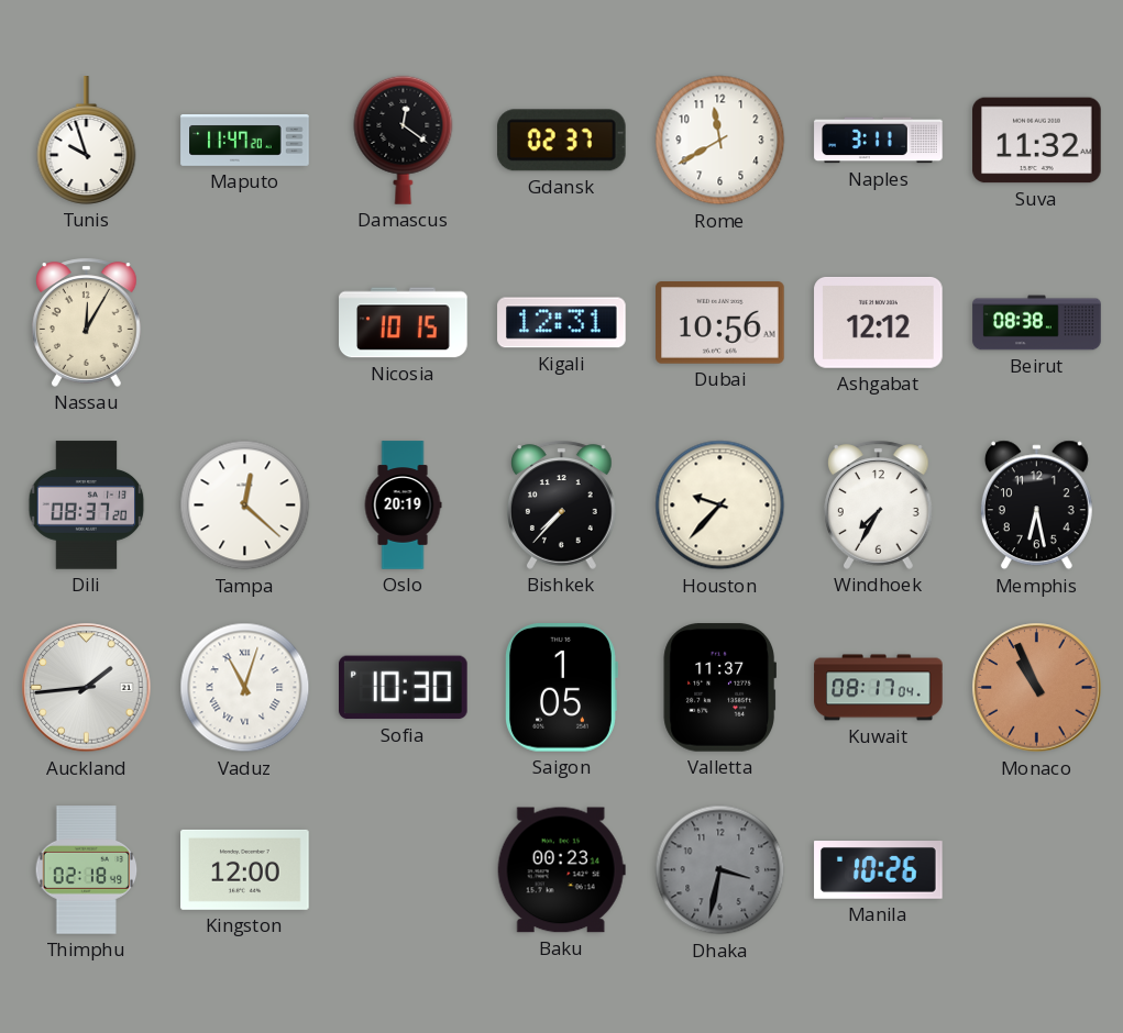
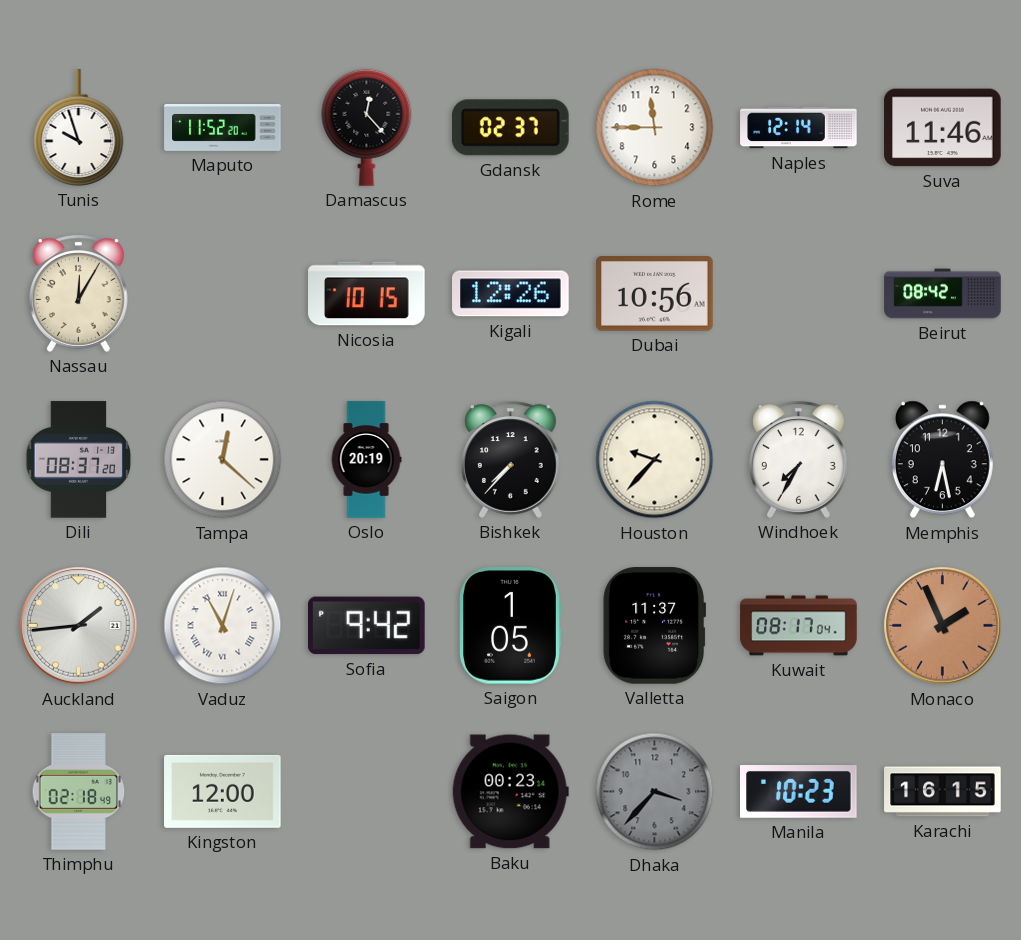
Maputo: 11:47 -> 11:52
Damascus: 12:21 -> 12:23
Rome: 11:40 -> 11:45
Naples: 3:11 -> 12:14
Suva: 11:32 -> 11:46
Kigali: 12:31 -> 12:26
Ashgabat: 12:12 -> none
Beirut: 08:38 -> 08:42
Sofia: 10:30 -> 9:42
Monaco: 10:56 -> 1:56
Dhaka: 3:32 -> 3:37
Manila: 10:26 -> 10:23
Karachi: none -> 16:15
